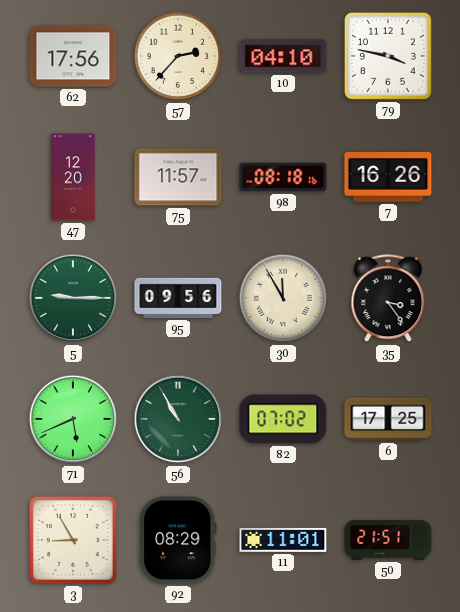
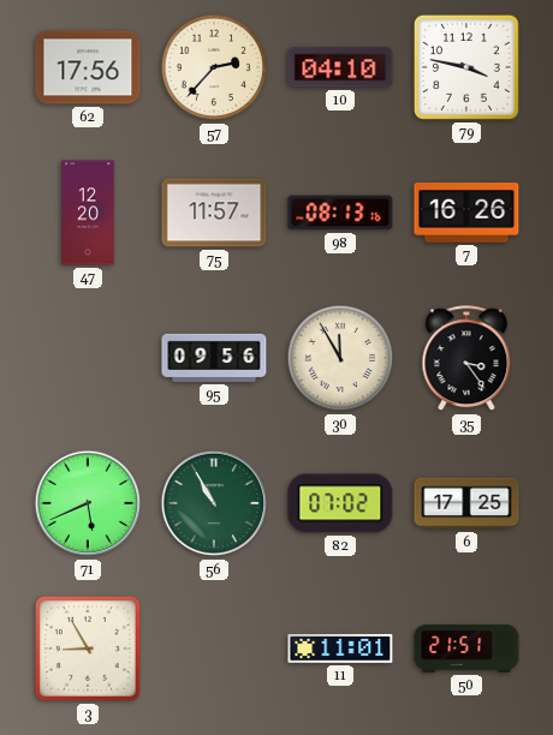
98: 08:18 -> 08:13
5: 9:15 -> none
92: 08:29 -> none
